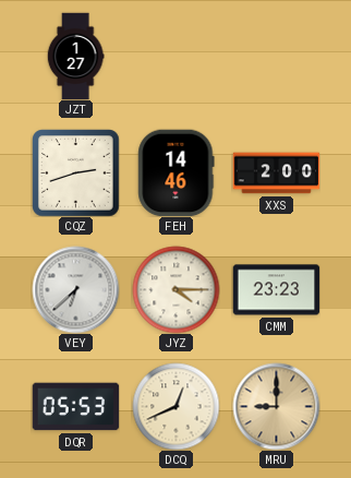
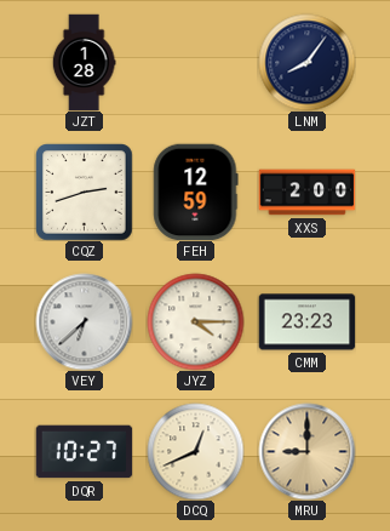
JZT: 1:27 -> 1:28
LNM: none -> 8:06
FEH: 14:46 -> 12:59
DQR: 05:53 -> 10:27
